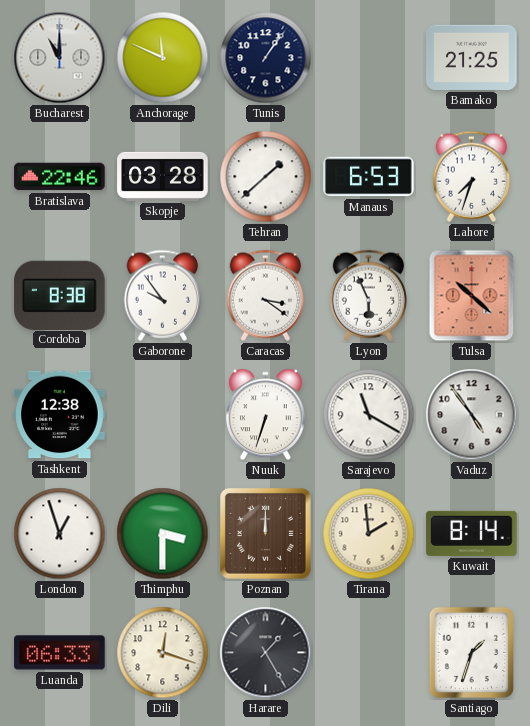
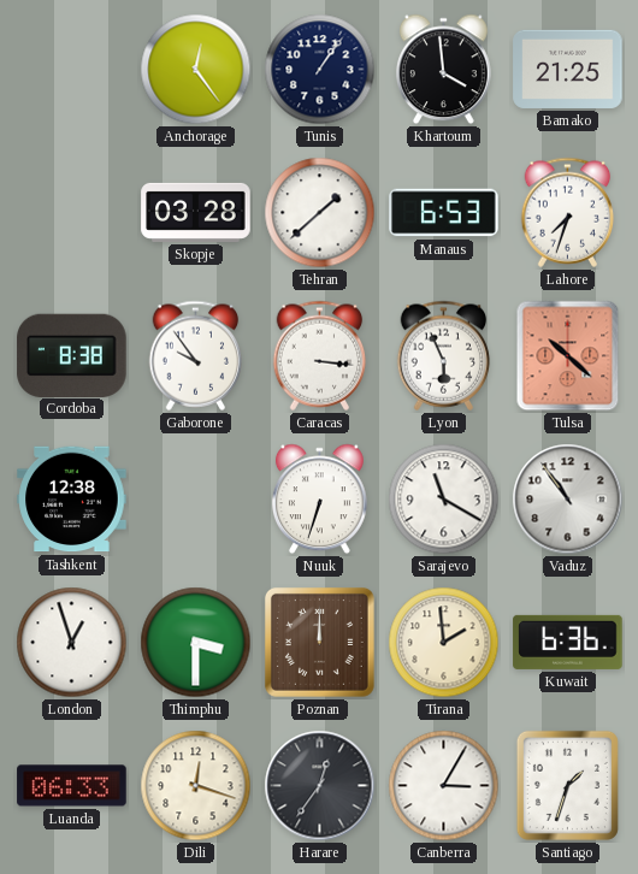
Bucharest: 11:00 -> none
Anchorage: 11:49 -> 12:24
Khartoum: none -> 3:59
Bratislava: 22:46 -> none
Caracas: 3:21 -> 3:16
Vaduz: 4:54 -> 10:54
Kuwait: 8:14 -> 6:36
Harare: 1:25 -> 12:36
Canberra: none -> 3:05
